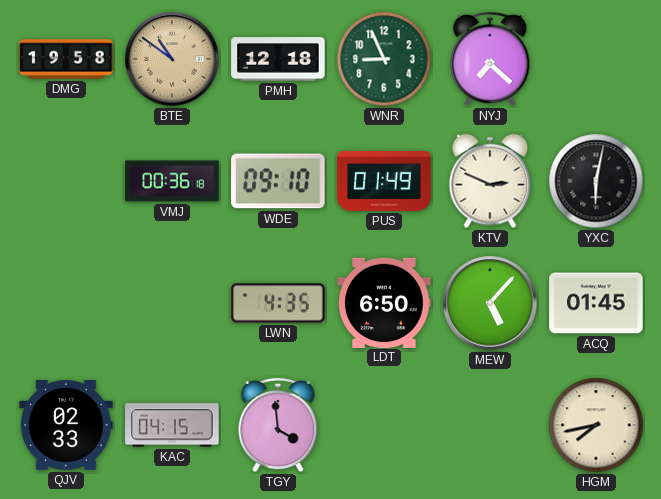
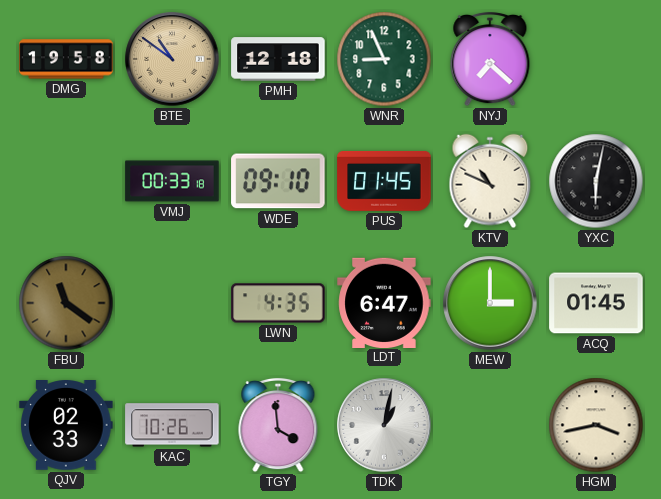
VMJ: 00:36 -> 00:33
PUS: 01:49 -> 01:45
KTV: 2:49 -> 10:49
FBU: none -> 11:21
LDT: 6:50 -> 6:47
MEW: 5:07 -> 3:00
KAC: 04:15 -> 10:26
TDK: none -> 1:02
HGM: 7:43 -> 3:43
